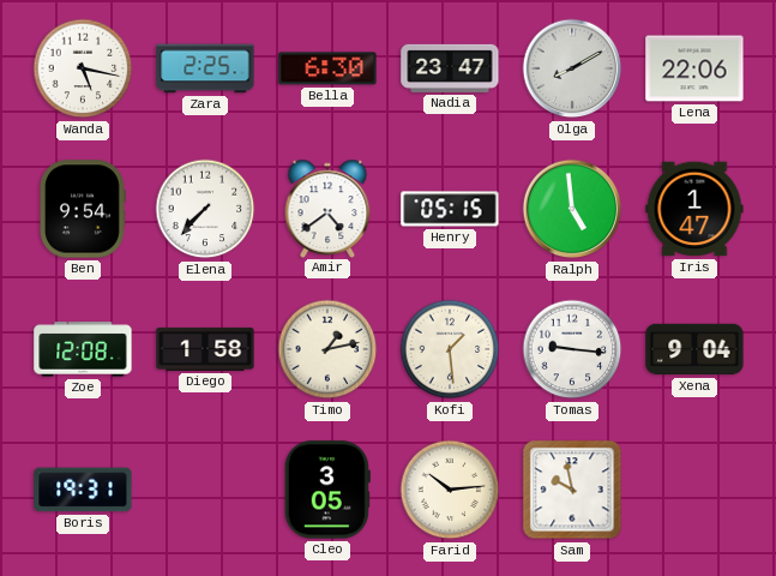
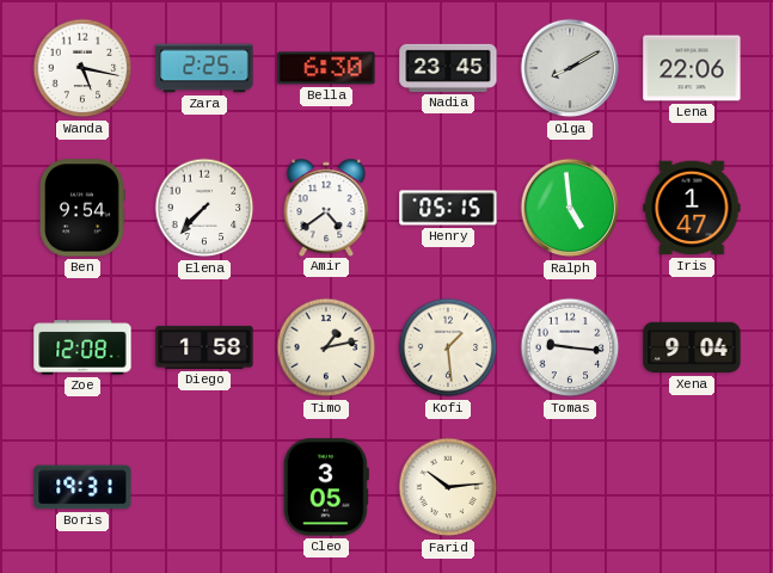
Nadia: 23:47 -> 23:45
Sam: 9:58 -> none
